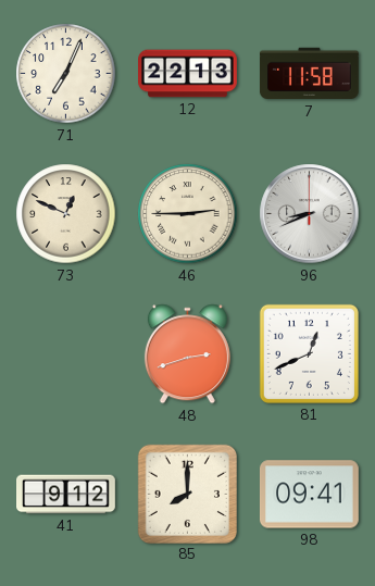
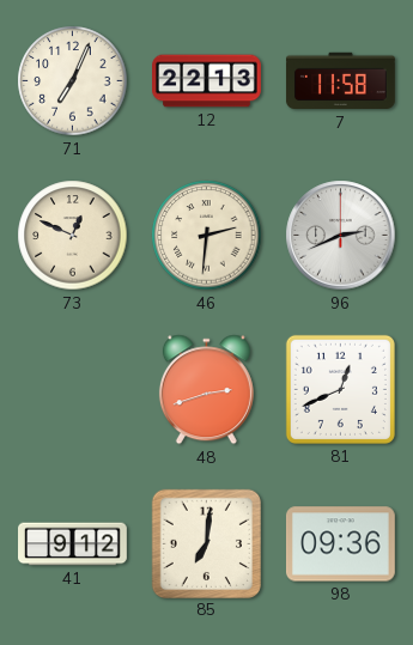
46: 2:45 -> 2:31
96: 8:41 -> 2:41
85: 8:00 -> 7:01
98: 09:41 -> 09:36
